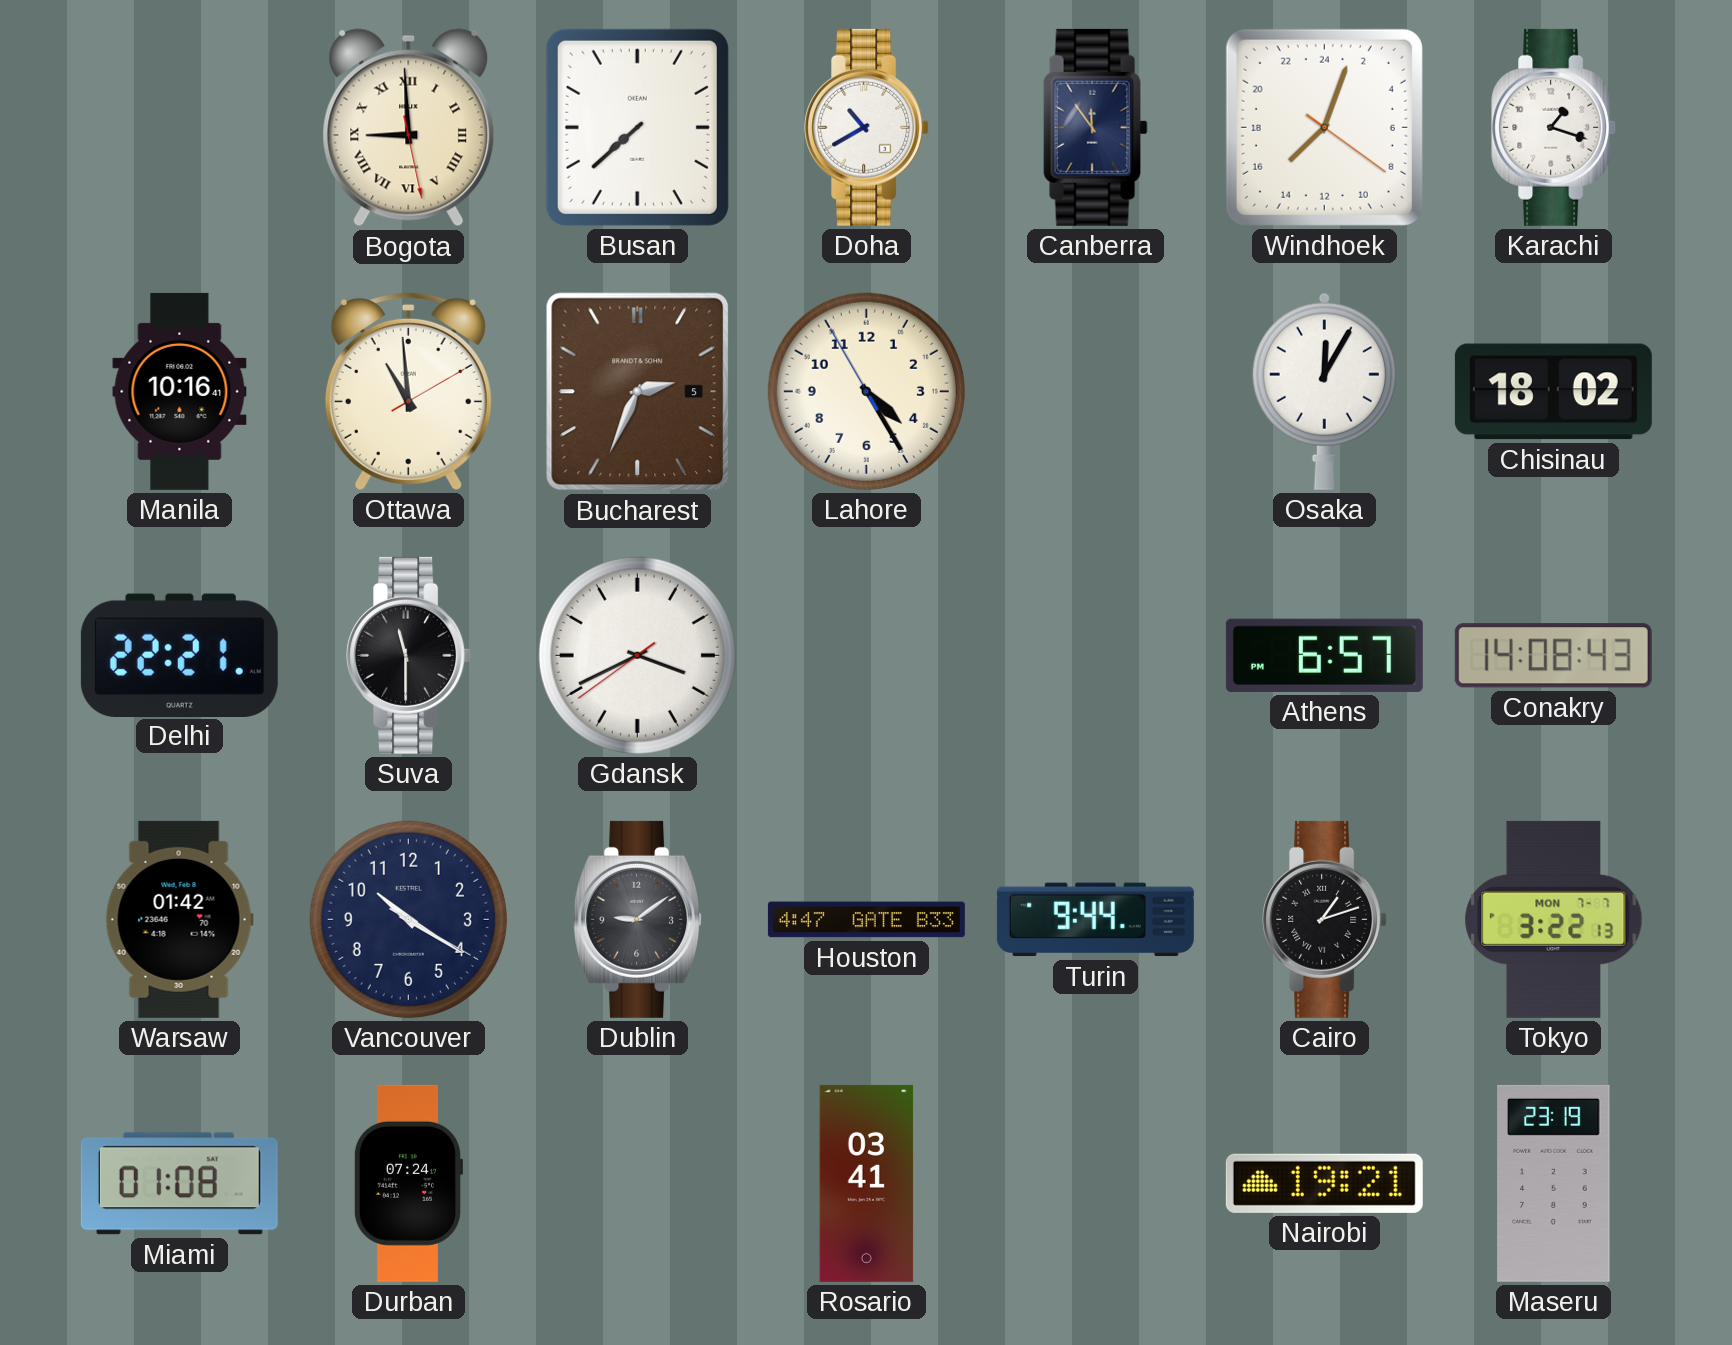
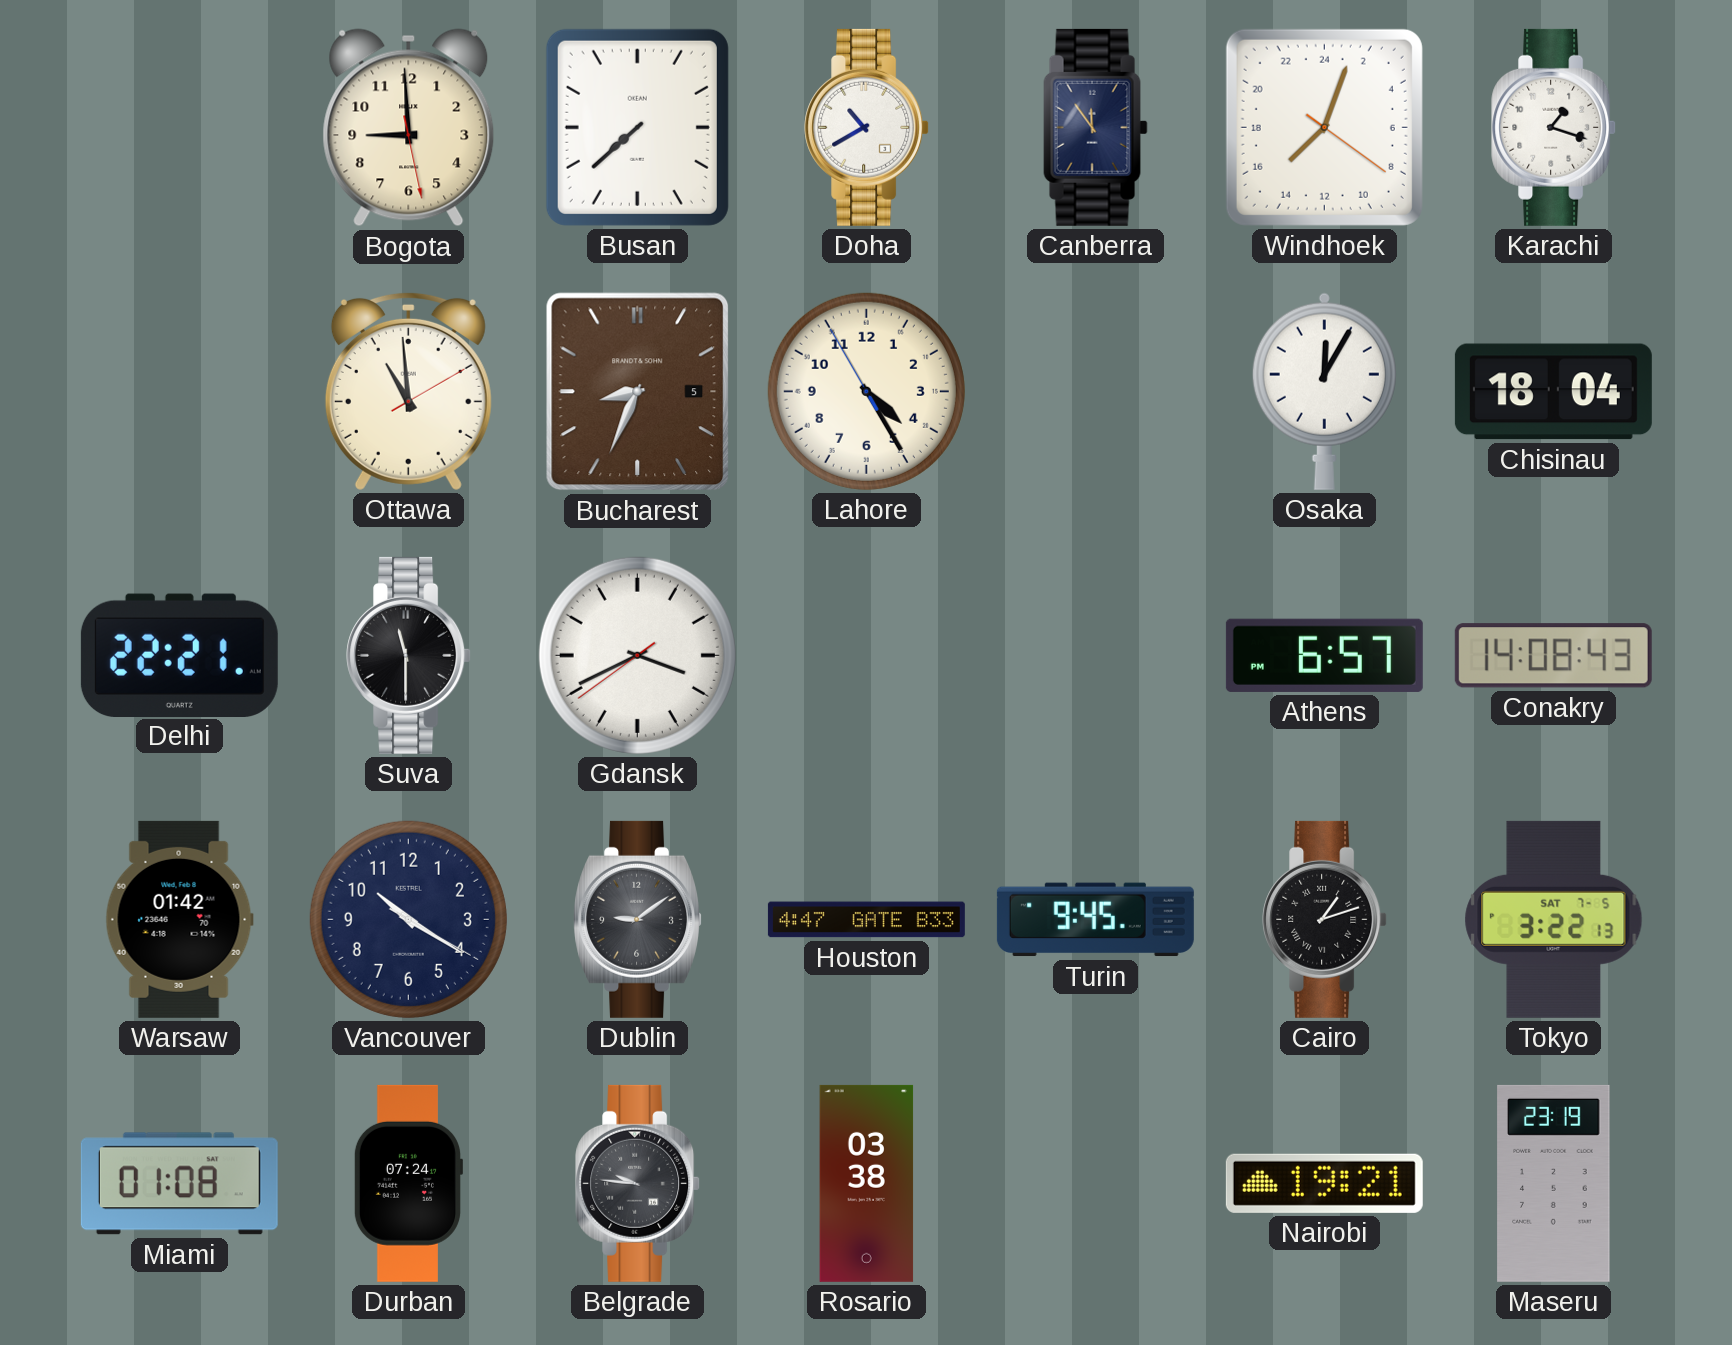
Bogota numerals: Roman -> Arabic
Manila: 10:16 -> none
Bucharest: 2:34 -> 8:34
Chisinau: 18:02 -> 18:04
Turin: 9:44 -> 9:45
Tokyo date: MON 7-7 -> SAT 7-5
Belgrade: none -> 9:46
Rosario: 03:41 -> 03:38
